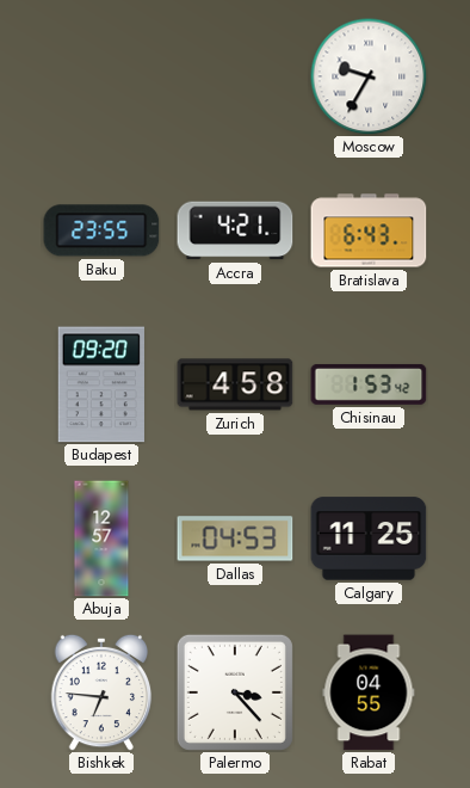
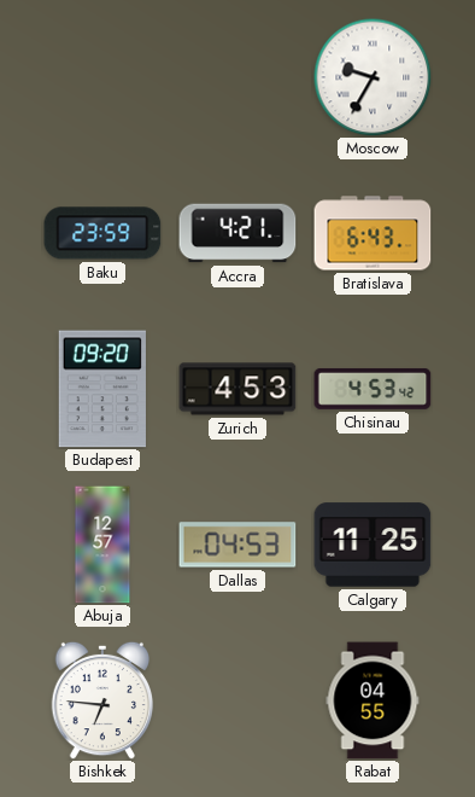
Baku: 23:55 -> 23:59
Zurich: 4:58 -> 4:53
Chisinau: 1:53 -> 4:53
Palermo: 3:23 -> none
